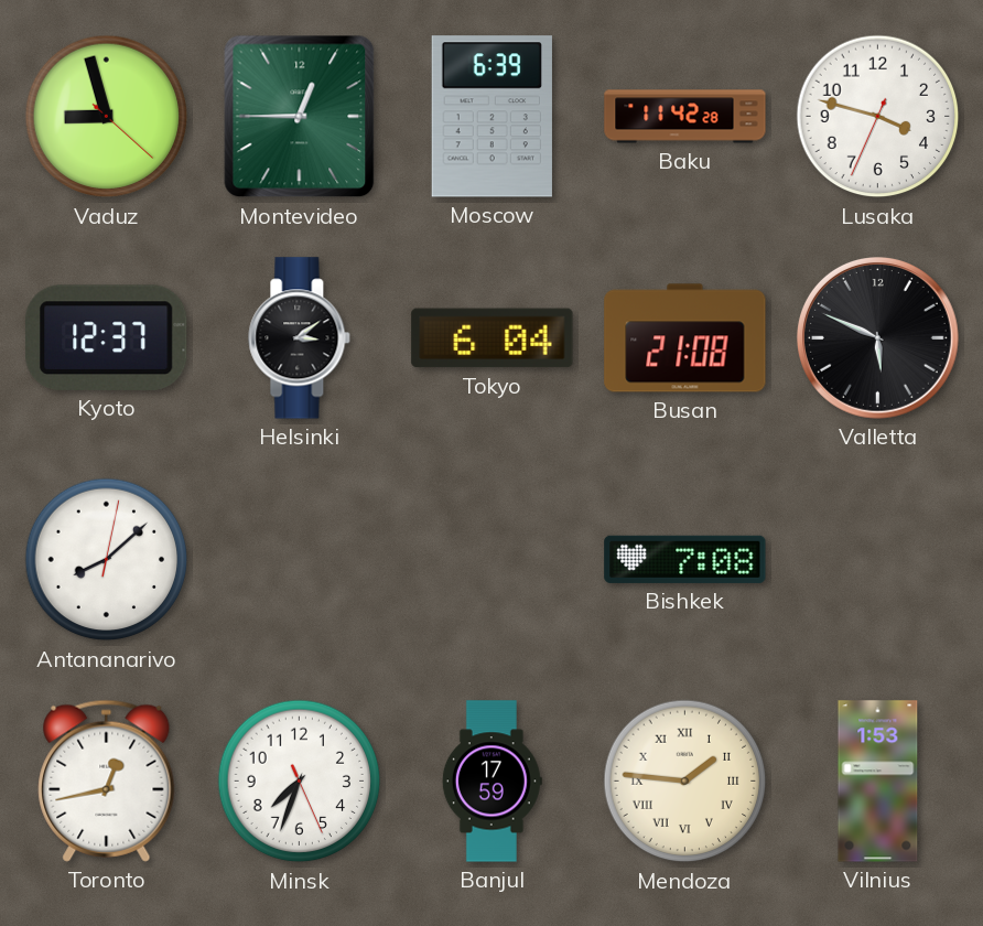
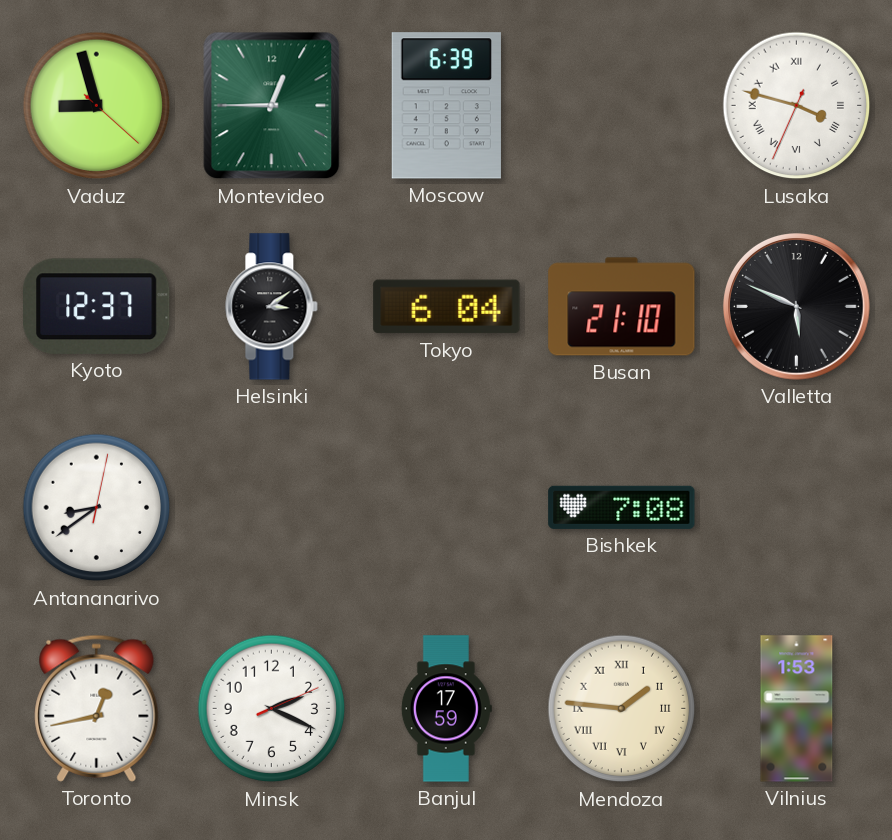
Baku: 11:42 -> none
Lusaka numerals: Arabic -> Roman
Busan: 21:08 -> 21:10
Antananarivo: 8:08 -> 8:39
Minsk: 7:33 -> 2:19
